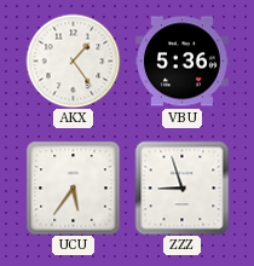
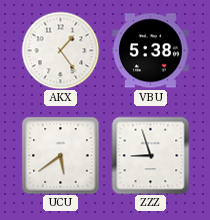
VBU: 5:36 -> 5:38
UCU: 5:36 -> 5:39
